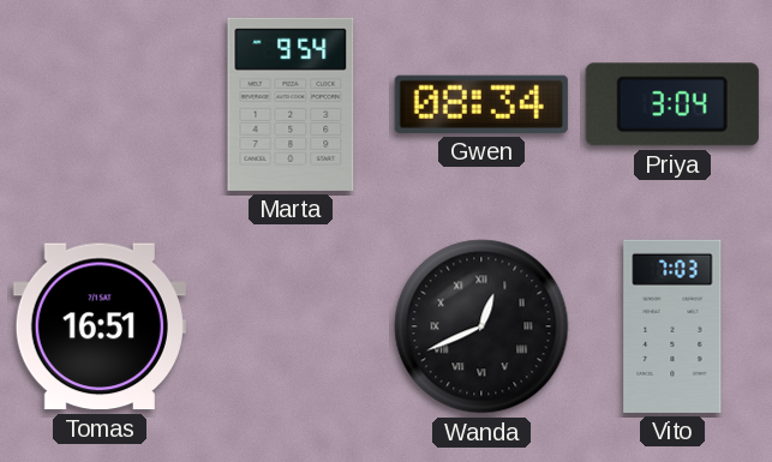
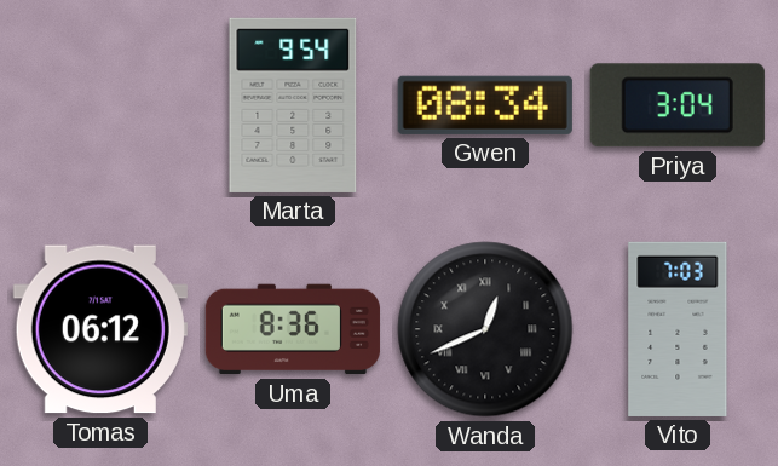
Tomas: 16:51 -> 06:12
Uma: none -> 8:36
